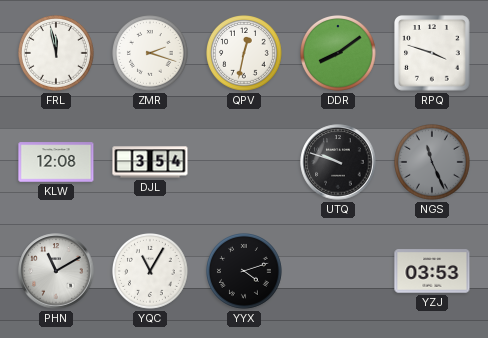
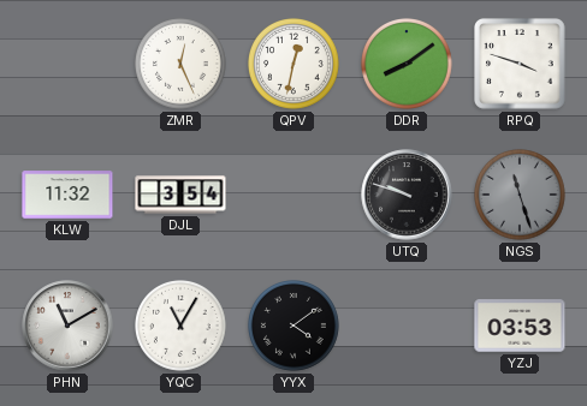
FRL: 11:58 -> none
ZMR: 2:18 -> 12:26
KLW: 12:08 -> 11:32
NGS: 11:26 -> 11:27
YYX: 4:12 -> 4:09
